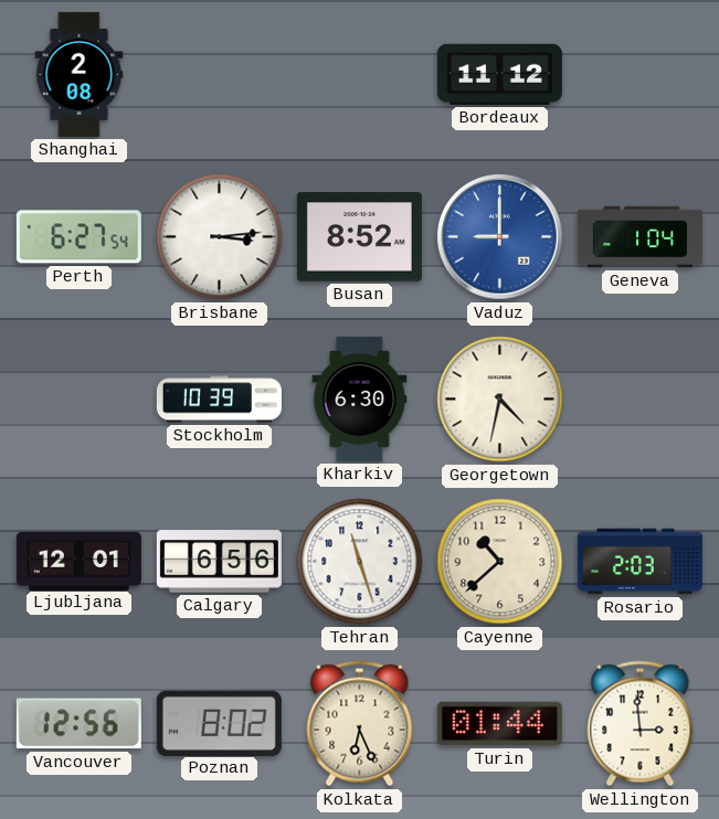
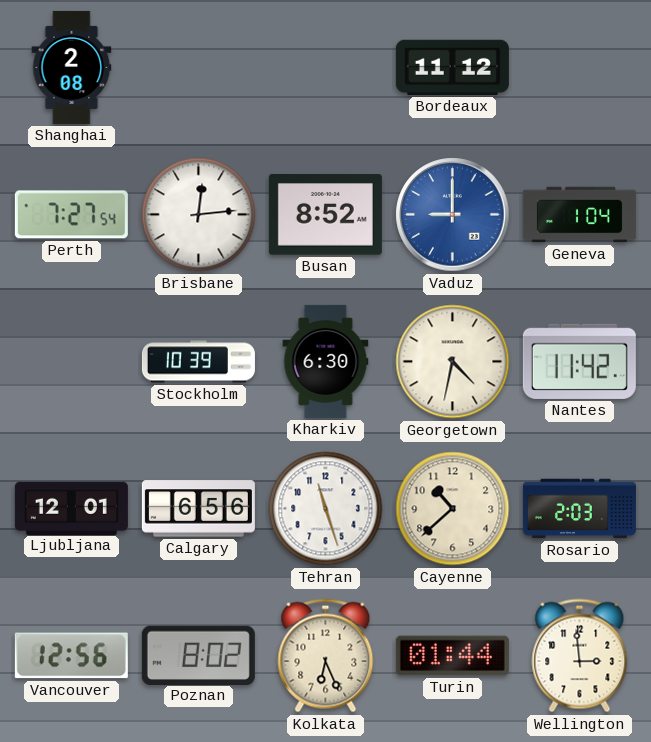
Perth: 6:27 -> 7:27
Brisbane: 3:14 -> 12:14
Nantes: none -> 11:42
